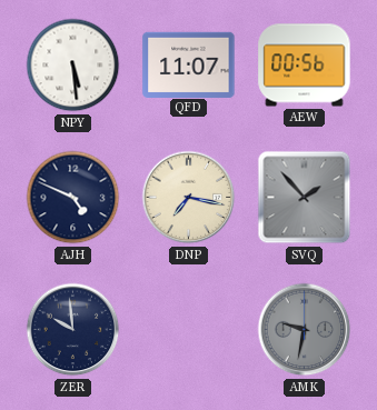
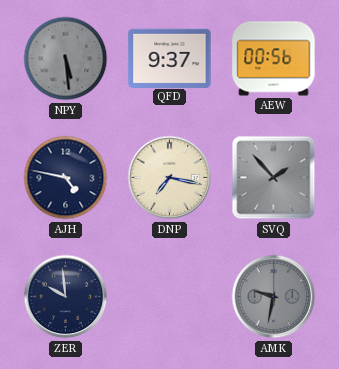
NPY dial: white -> grey
QFD: 11:07 -> 9:37
AJH: 4:49 -> 4:47
